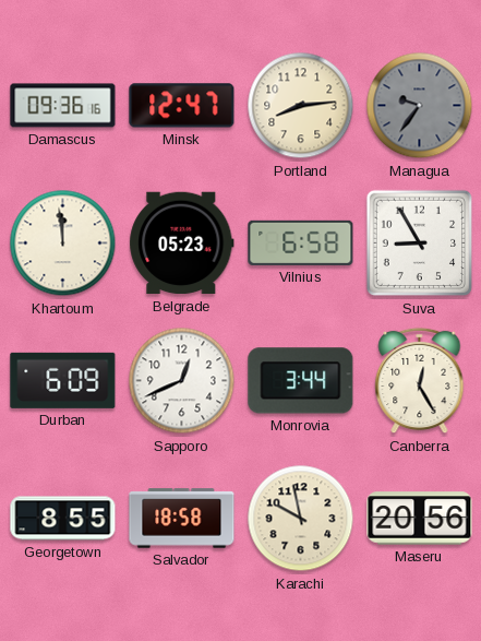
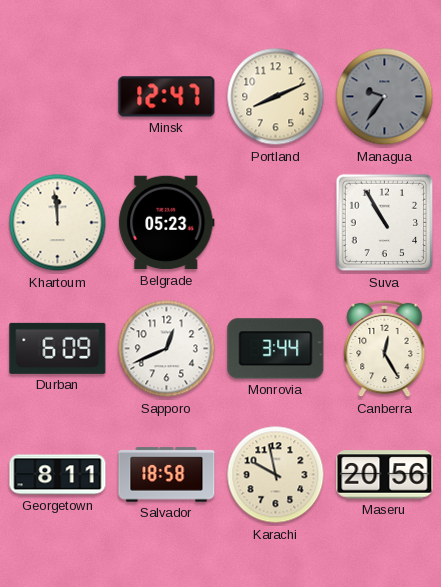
Damascus: 09:36 -> none
Portland: 8:14 -> 8:11
Vilnius: 6:58 -> none
Suva: 8:55 -> 10:55
Georgetown: 8:55 -> 8:11
